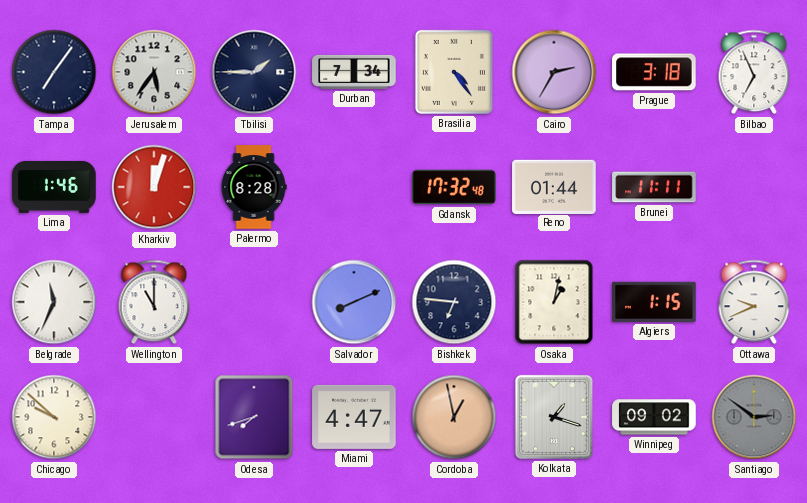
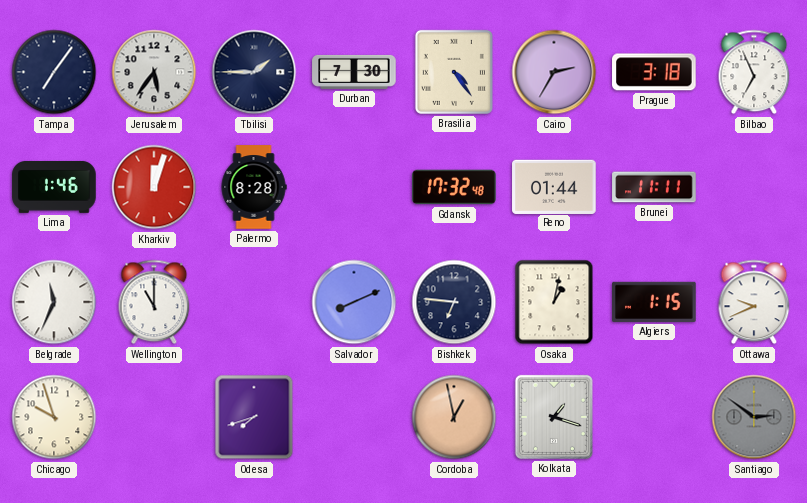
Durban: 7:34 -> 7:30
Chicago: 9:52 -> 9:57
Miami: 4:47 -> none
Winnipeg: 09:02 -> none
